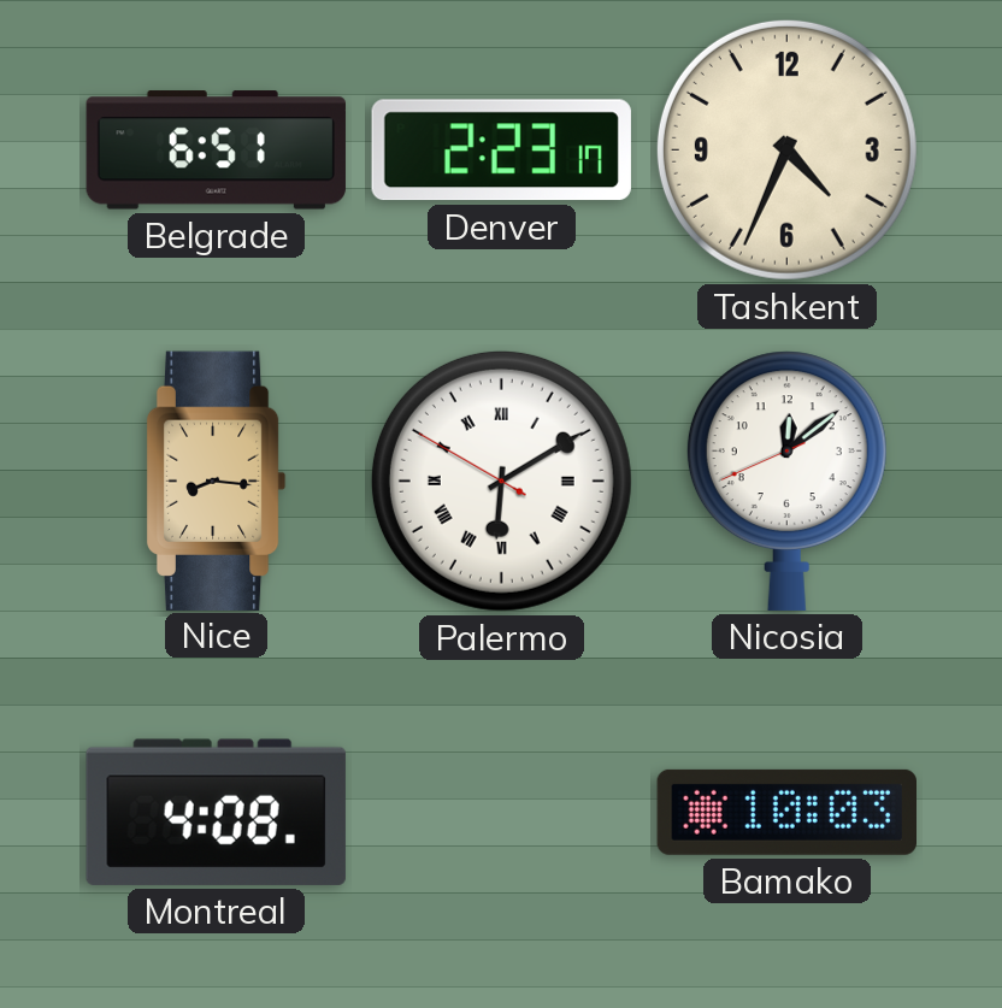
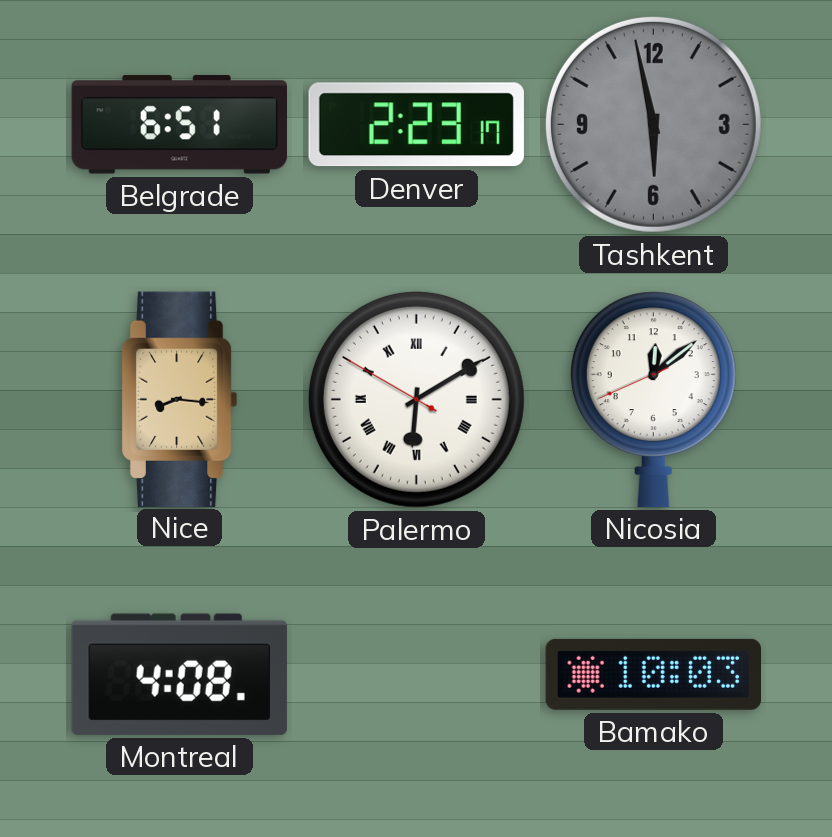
Tashkent: 4:34 -> 5:58
Tashkent dial: cream -> grey
